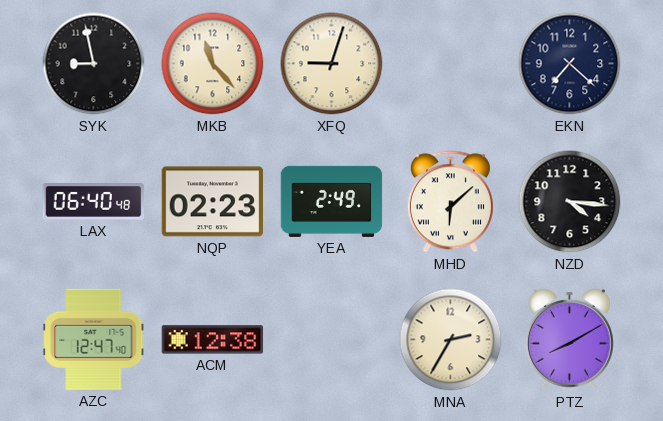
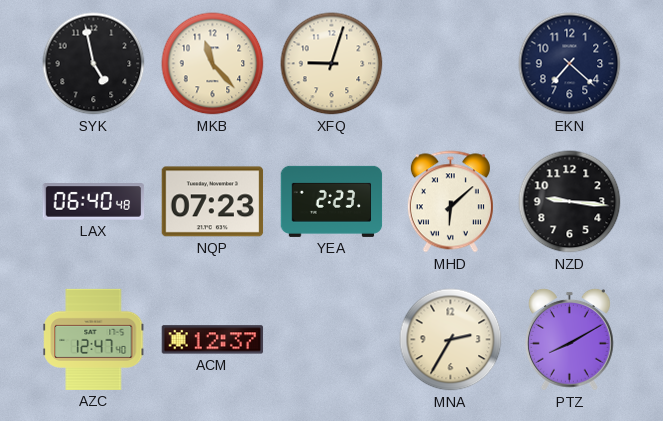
SYK: 8:58 -> 4:58
NQP: 02:23 -> 07:23
YEA: 2:49 -> 2:23
NZD: 4:16 -> 9:16
ACM: 12:38 -> 12:37
